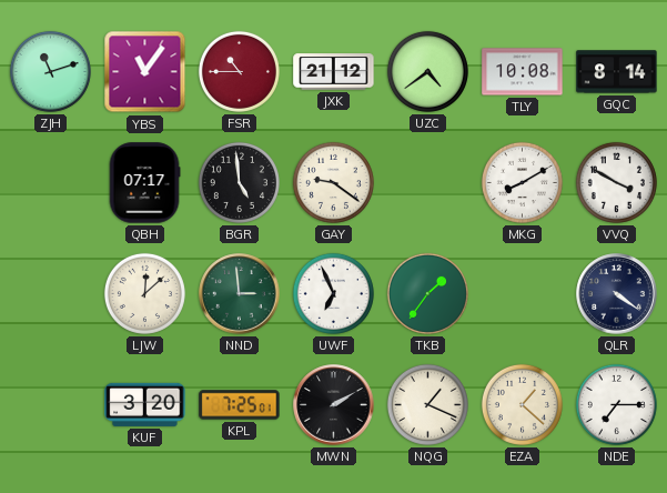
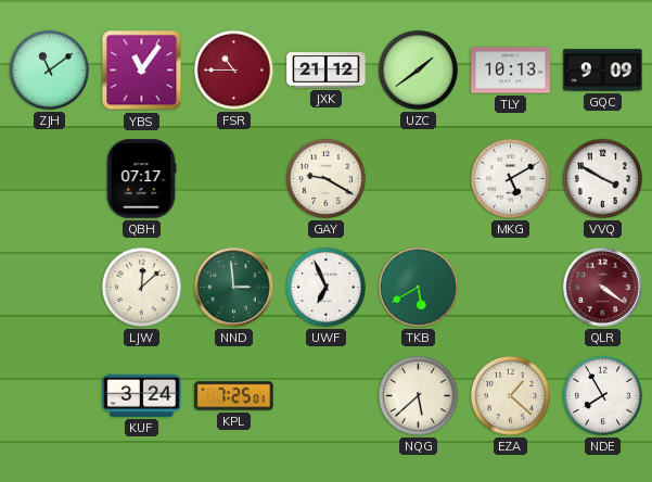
ZJH: 11:12 -> 11:09
UZC: 4:39 -> 1:39
TLY: 10:08 -> 10:13
GQC: 8:14 -> 9:09
BGR: 4:59 -> none
GAY: 9:21 -> 9:20
MKG: 8:10 -> 5:10
TKB: 1:36 -> 5:40
QLR dial: navy -> burgundy
KUF: 3:20 -> 3:24
MWN: 2:10 -> none
NQG: 1:19 -> 5:38
NDE: 7:15 -> 7:55
